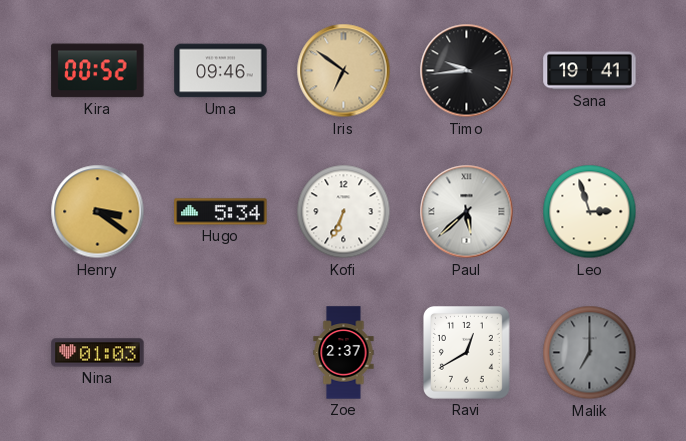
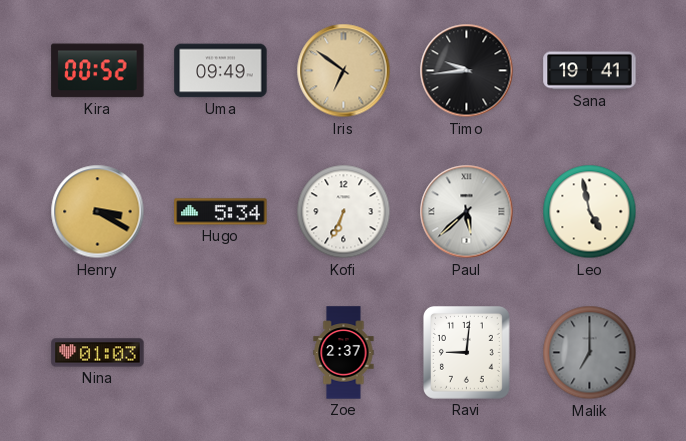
Uma: 09:46 -> 09:49
Henry: 3:21 -> 3:20
Leo: 2:57 -> 4:58
Ravi: 12:40 -> 9:01
